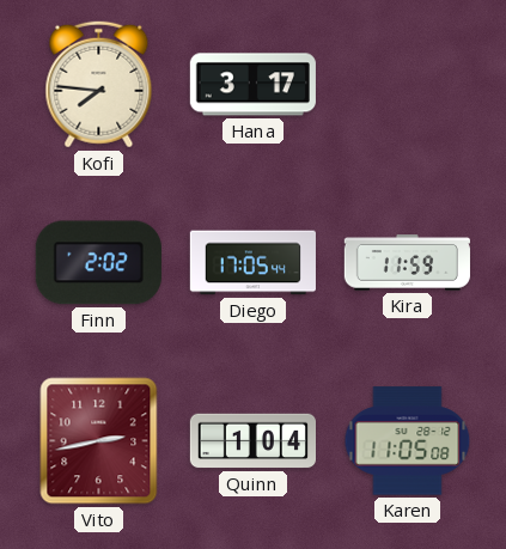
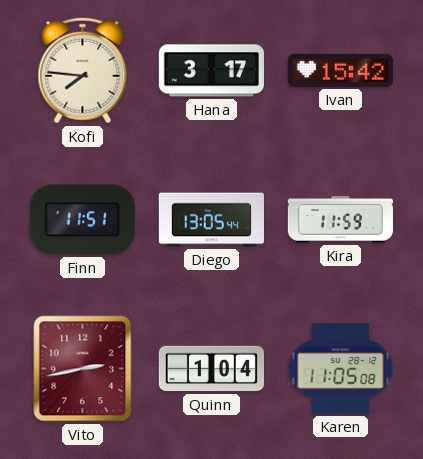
Ivan: none -> 15:42
Finn: 2:02 -> 11:51
Diego: 17:05 -> 13:05
